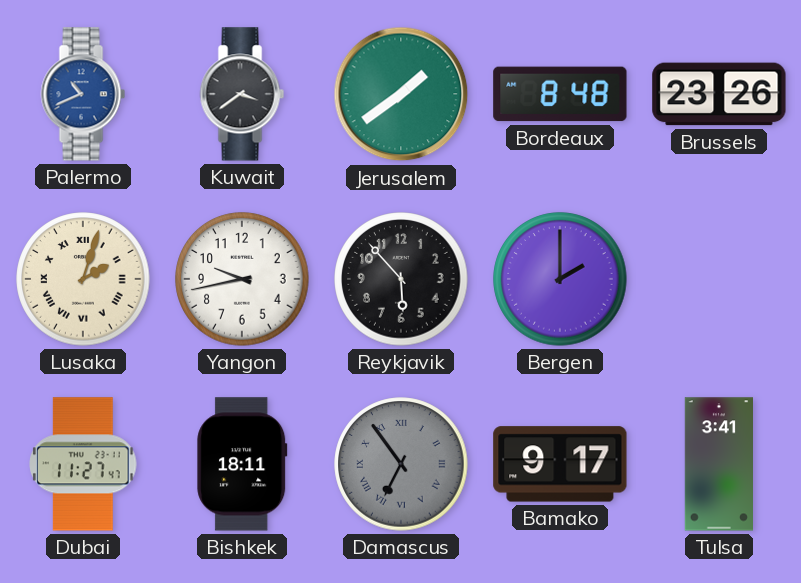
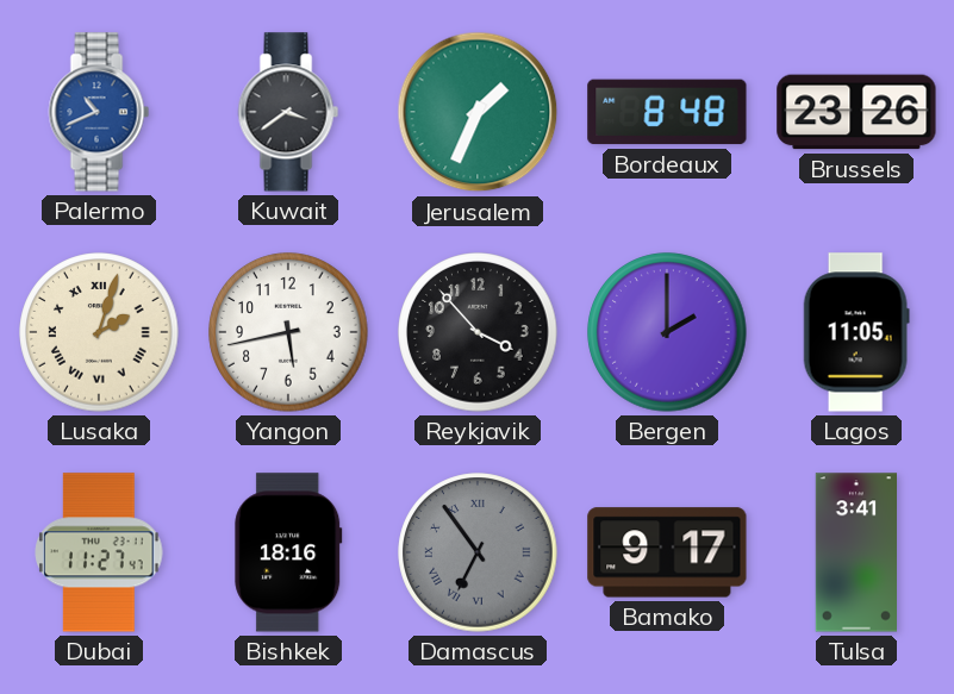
Jerusalem: 1:39 -> 1:34
Yangon: 9:43 -> 5:43
Reykjavik: 5:53 -> 3:53
Lagos: none -> 11:05
Bishkek: 18:11 -> 18:16
